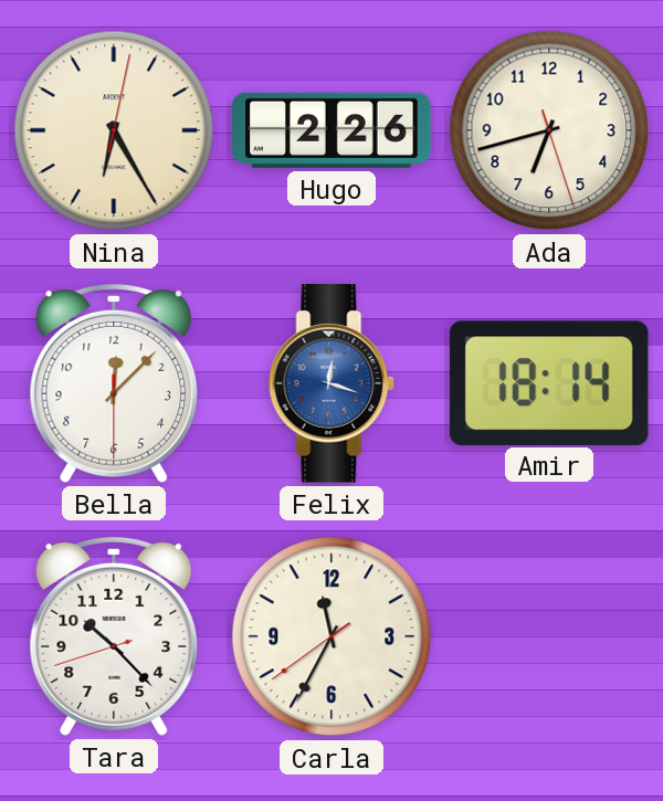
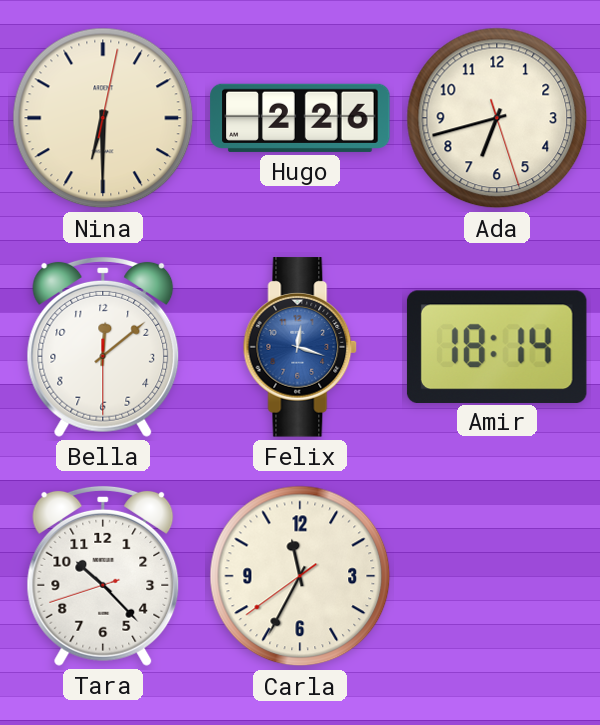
Nina: 6:25 -> 6:30
Bella: 12:07 -> 12:08
